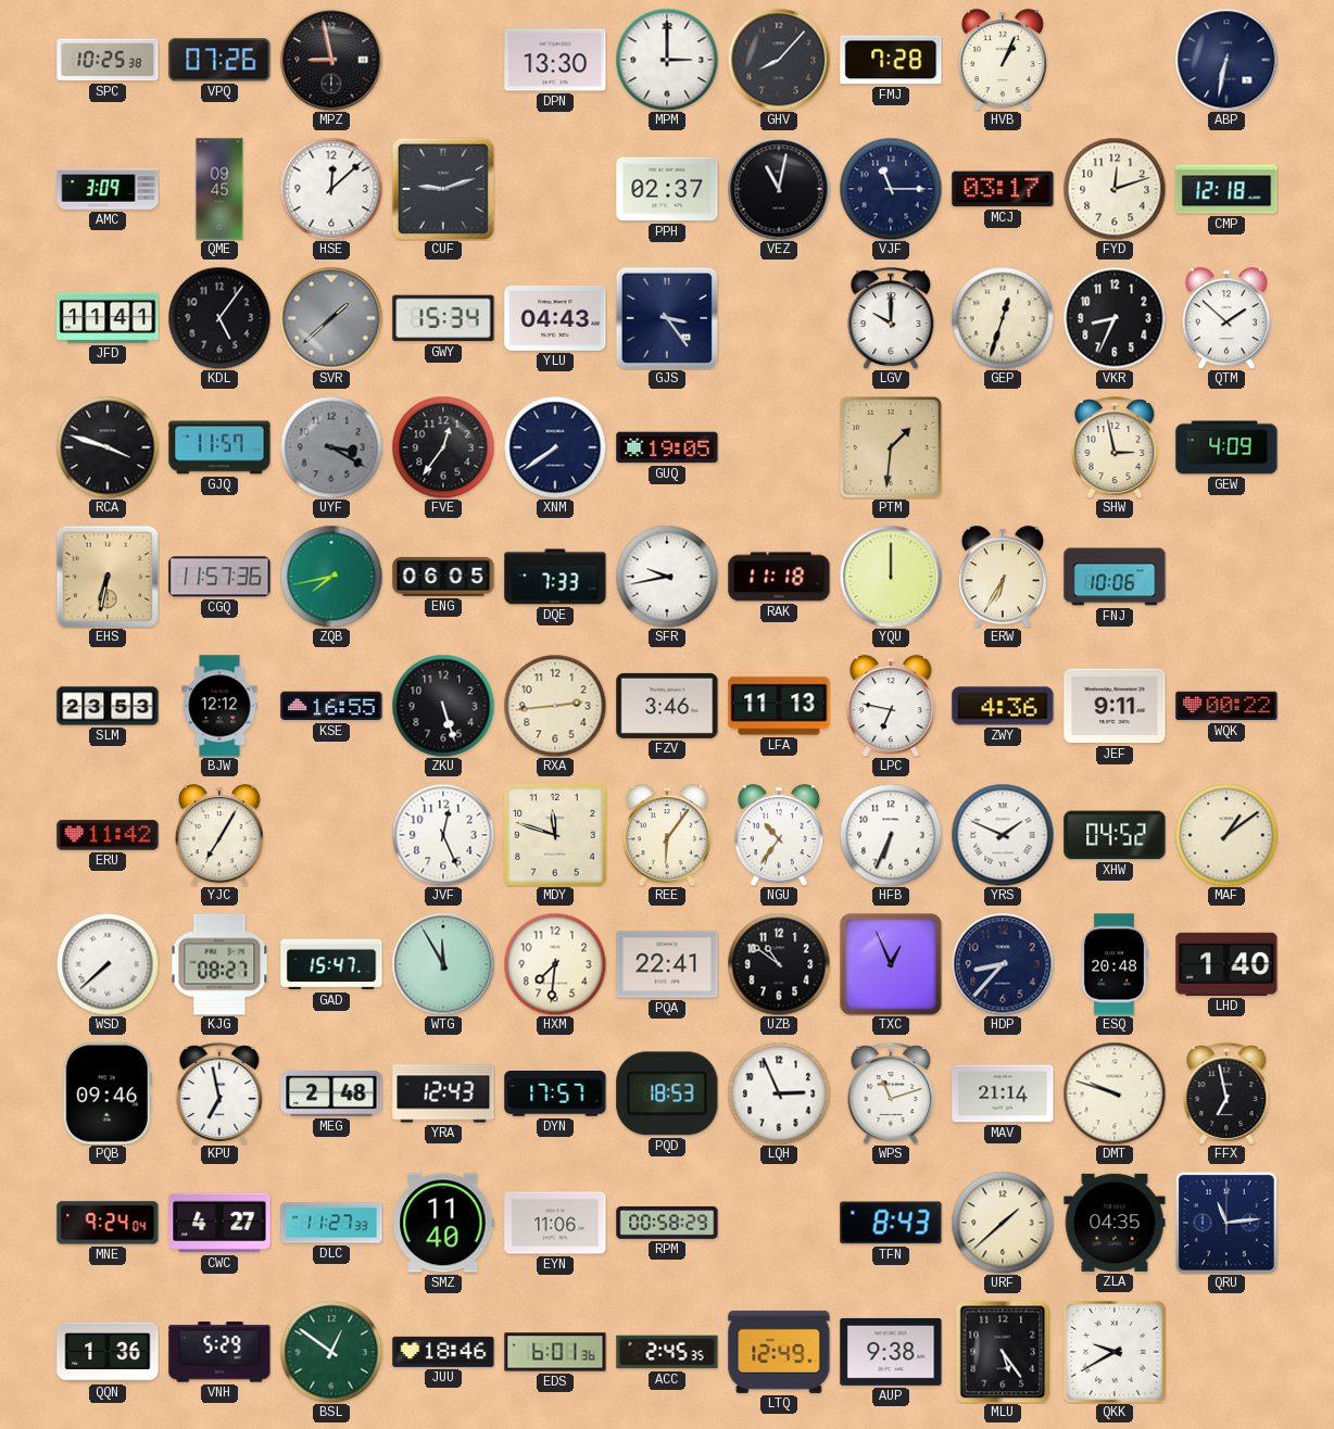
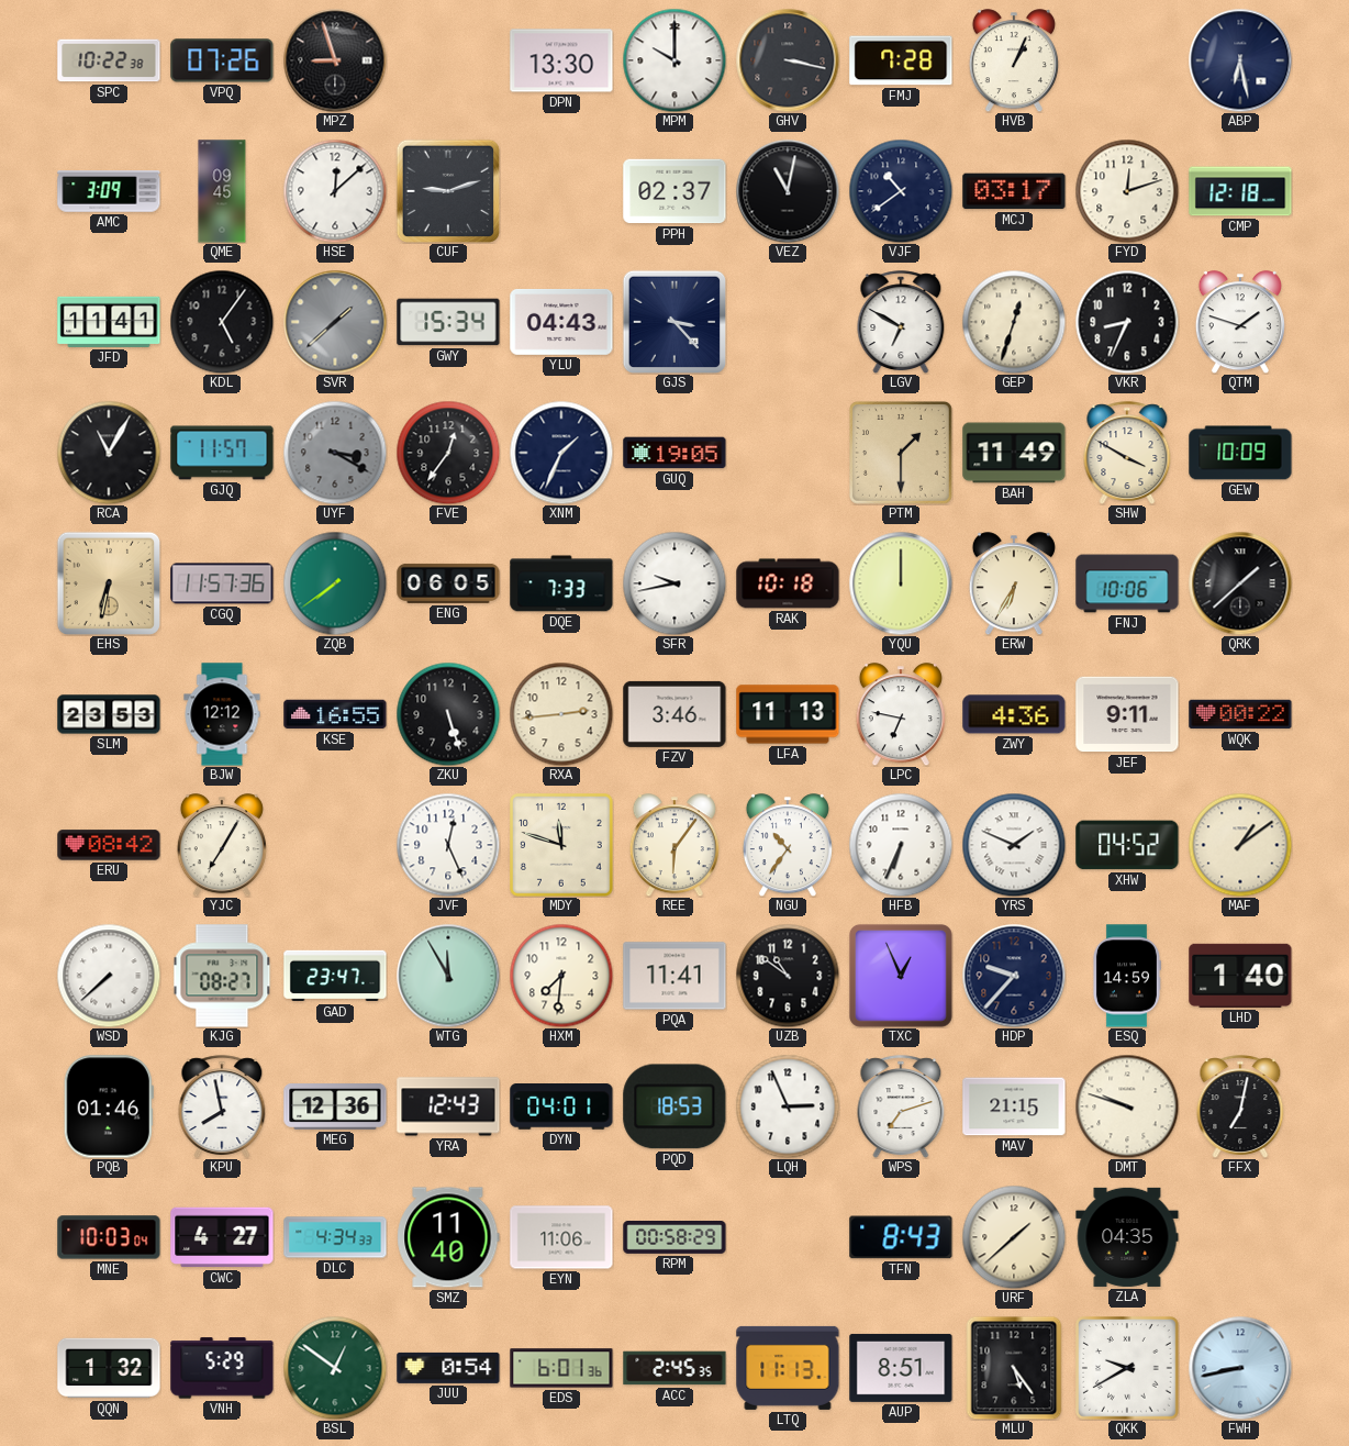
SPC: 10:25 -> 10:22
MPZ: 8:58 -> 8:57
MPM: 3:00 -> 10:00
GHV: 8:07 -> 3:17
ABP: 6:32 -> 6:28
VJF: 11:15 -> 10:39
GJS: 3:24 -> 3:23
LGV: 10:00 -> 6:50
QTM: 1:52 -> 1:48
RCA: 3:48 -> 11:05
XNM: 7:39 -> 1:34
PTM: 1:31 -> 1:30
BAH: none -> 11:49
SHW: 2:58 -> 3:50
GEW: 4:09 -> 10:09
ZQB: 7:43 -> 7:39
RAK: 11:18 -> 10:18
QRK: none -> 1:38
ERU: 11:42 -> 08:42
GAD: 15:47 -> 23:47
PQA: 22:41 -> 11:41
HDP: 8:37 -> 9:37
ESQ: 20:48 -> 14:59
PQB: 09:46 -> 01:46
KPU: 6:58 -> 7:58
MEG: 2:48 -> 12:36
DYN: 17:57 -> 04:01
WPS: 11:12 -> 7:12
MAV: 21:14 -> 21:15
FFX: 6:58 -> 7:02
MNE: 9:24 -> 10:03
DLC: 11:27 -> 4:34
QRU: 11:14 -> none
QQN: 1:36 -> 1:32
JUU: 18:46 -> 0:54
LTQ: 12:49 -> 11:13
AUP: 9:38 -> 8:51
FWH: none -> 8:43
